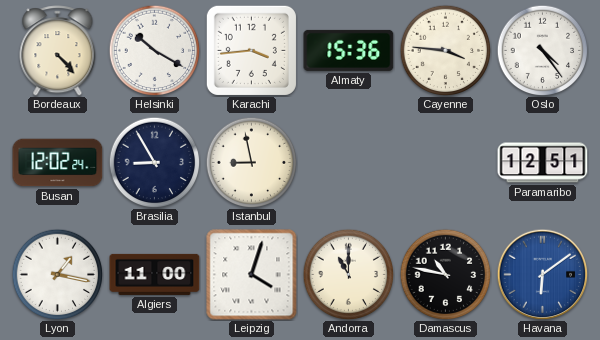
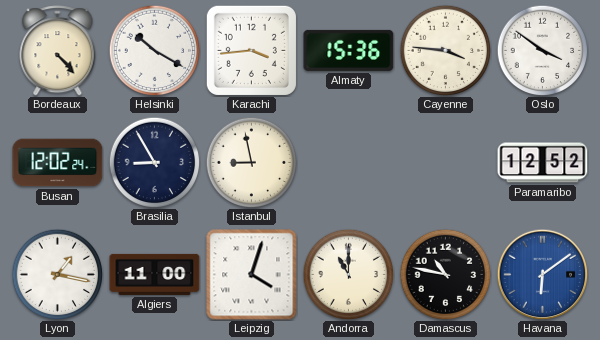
Oslo: 4:24 -> 3:51
Paramaribo: 12:51 -> 12:52
